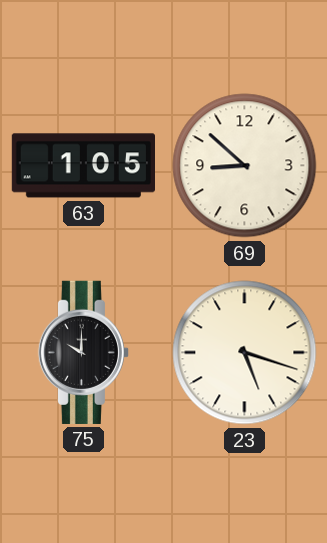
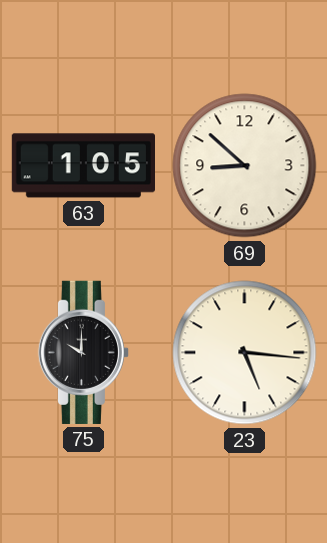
23: 5:18 -> 5:16
